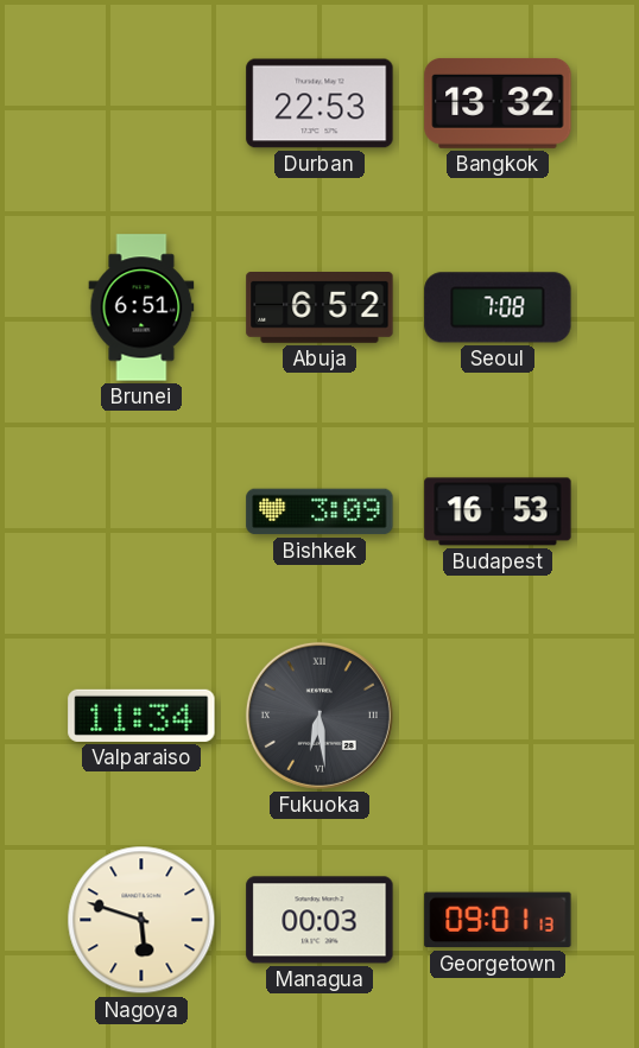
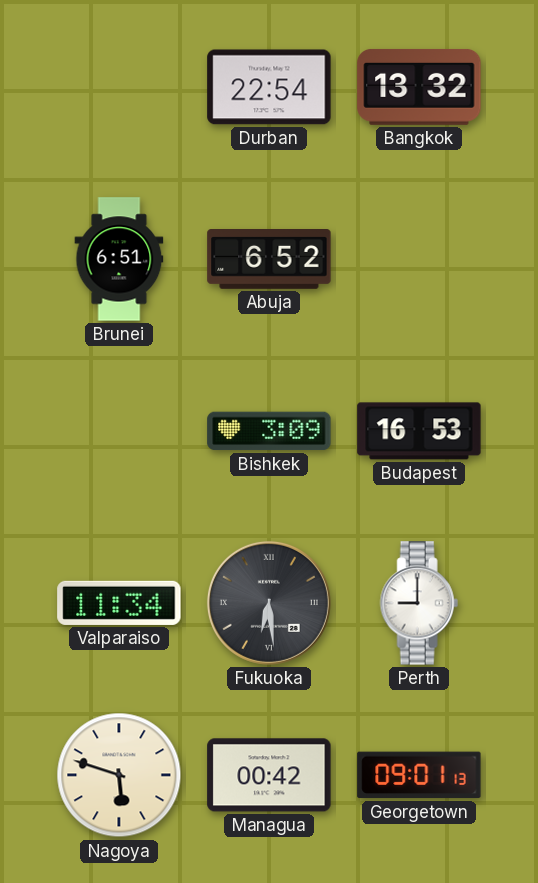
Durban: 22:53 -> 22:54
Seoul: 7:08 -> none
Perth: none -> 9:00
Managua: 00:03 -> 00:42
